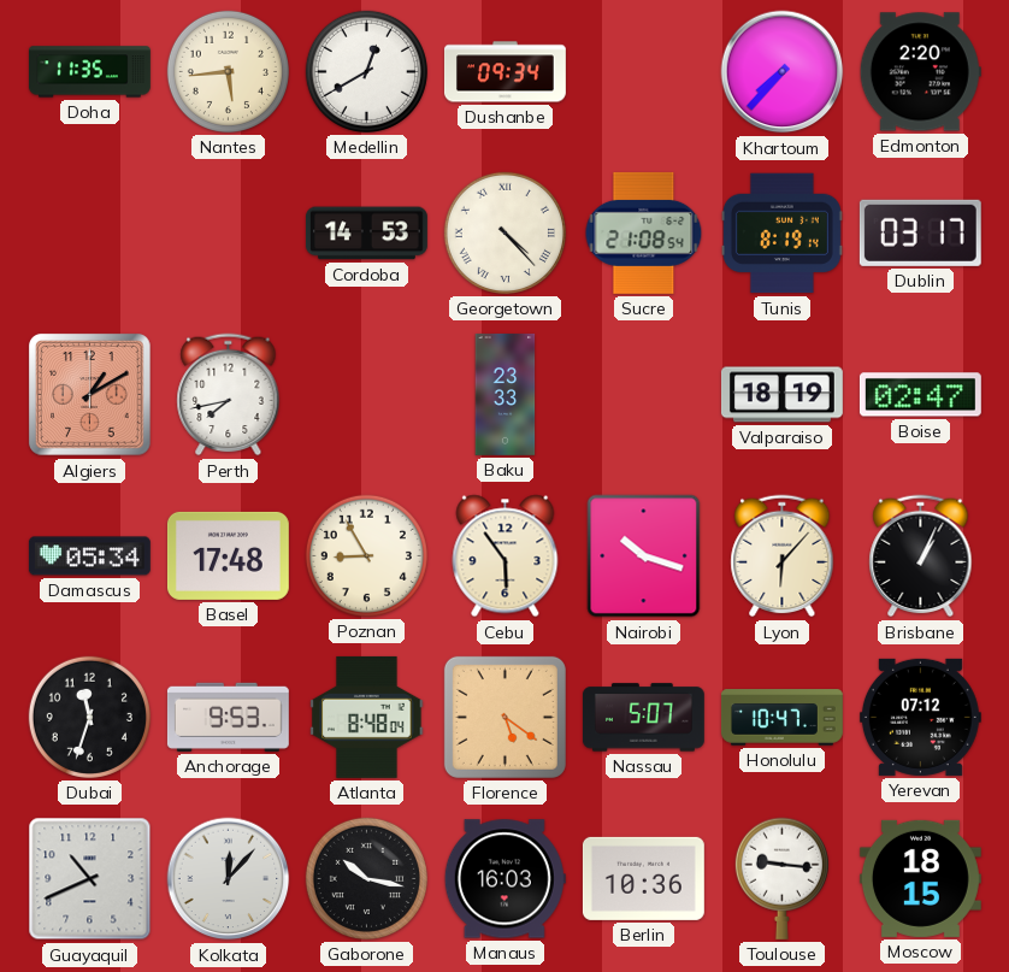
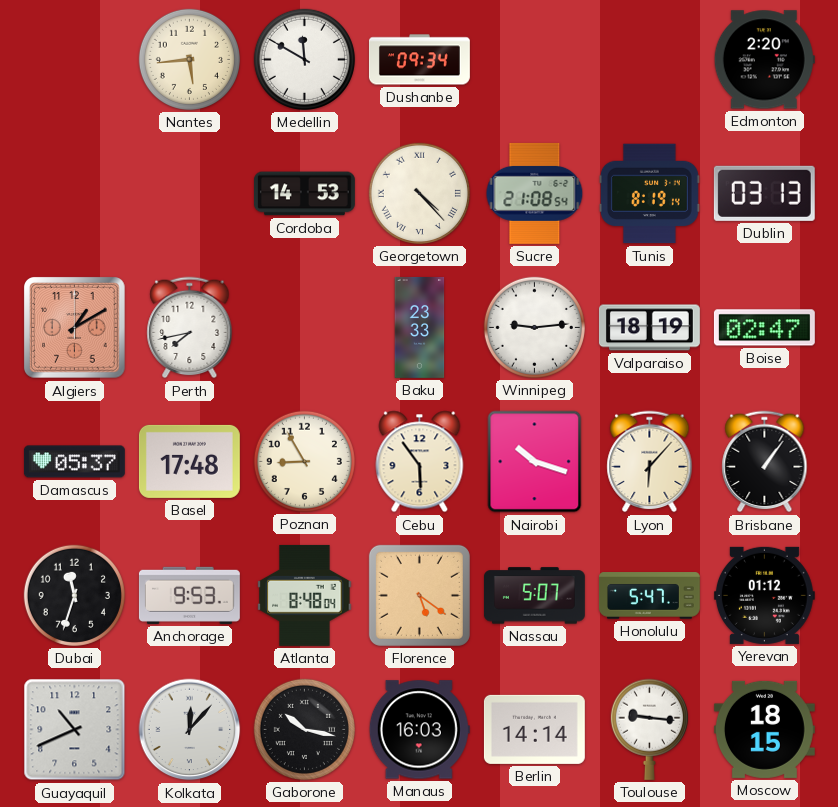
Doha: 11:35 -> none
Medellin: 12:40 -> 11:50
Khartoum: 7:37 -> none
Dublin: 03:17 -> 03:13
Winnipeg: none -> 9:14
Damascus: 05:34 -> 05:37
Brisbane: 1:04 -> 1:06
Honolulu: 10:47 -> 5:47
Yerevan: 07:12 -> 01:12
Berlin: 10:36 -> 14:14
